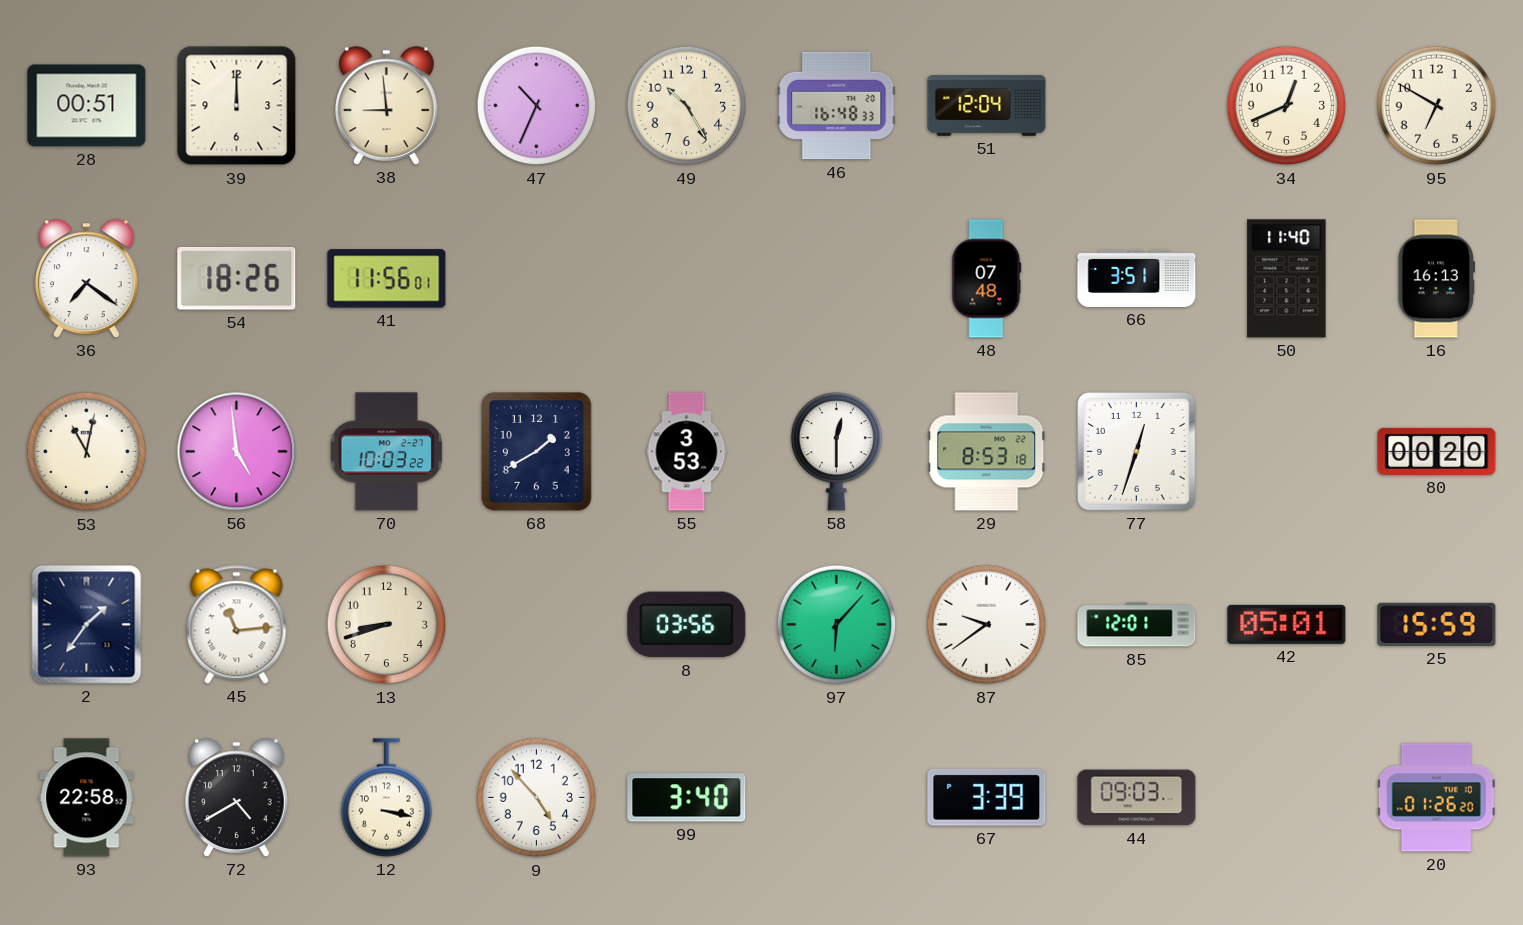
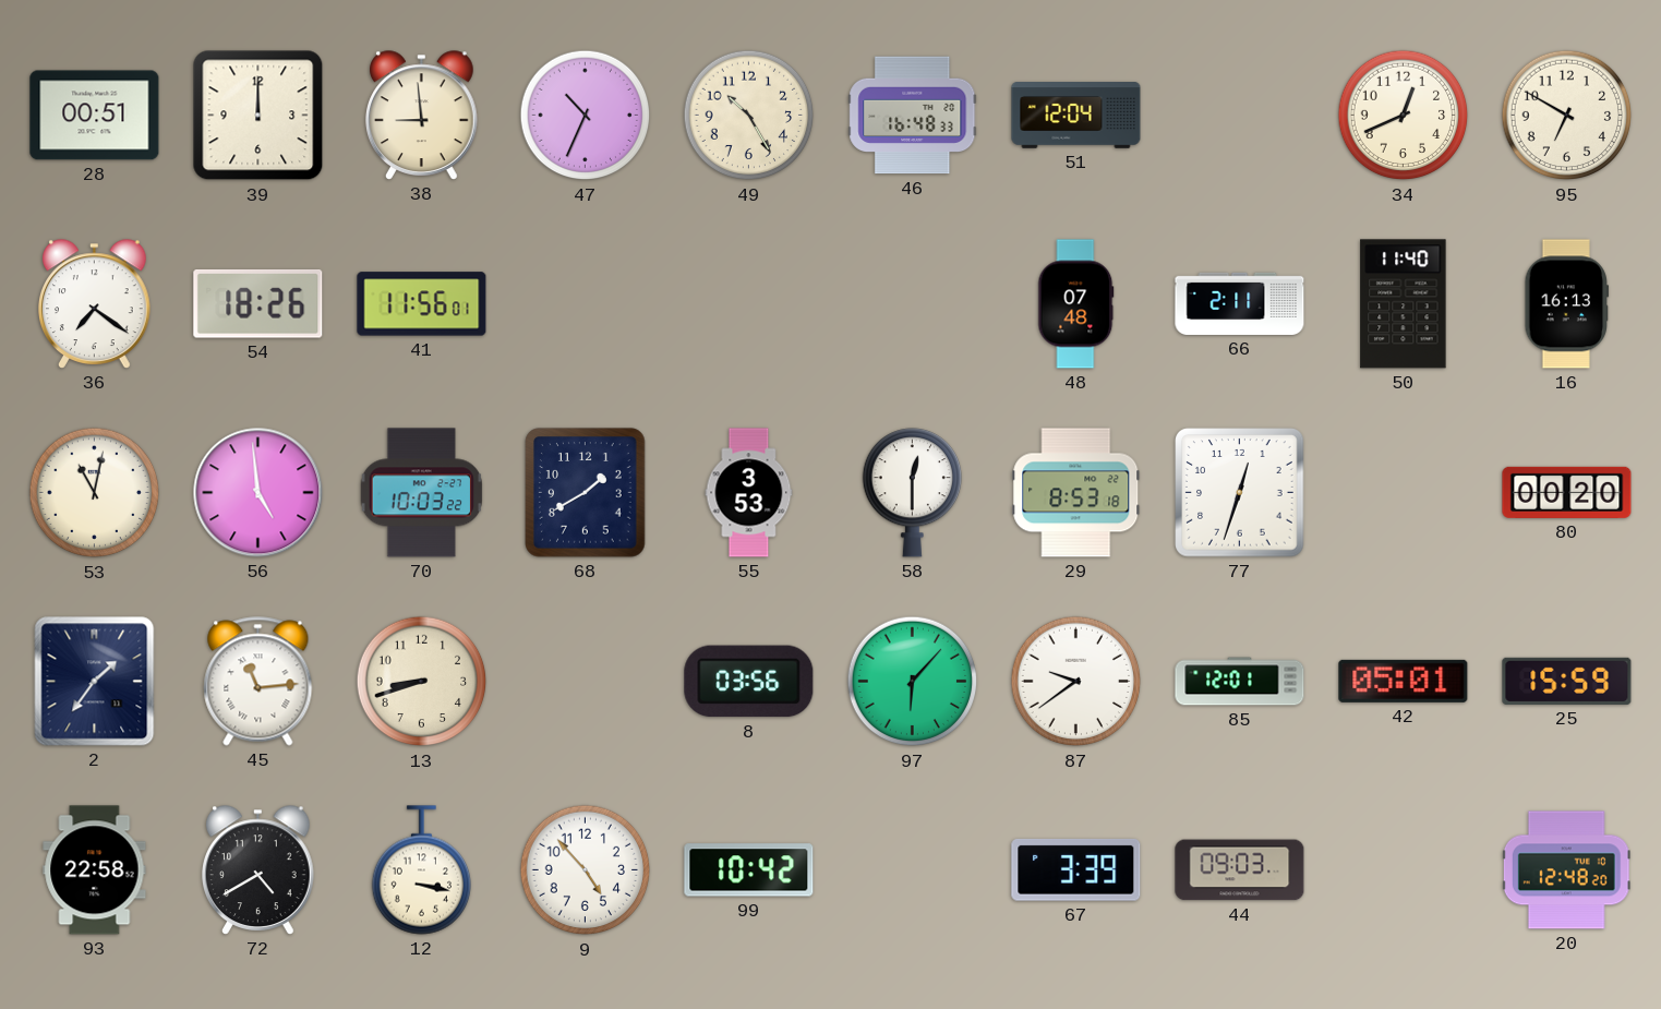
66: 3:51 -> 2:11
99: 3:40 -> 10:42
20: 01:26 -> 12:48
